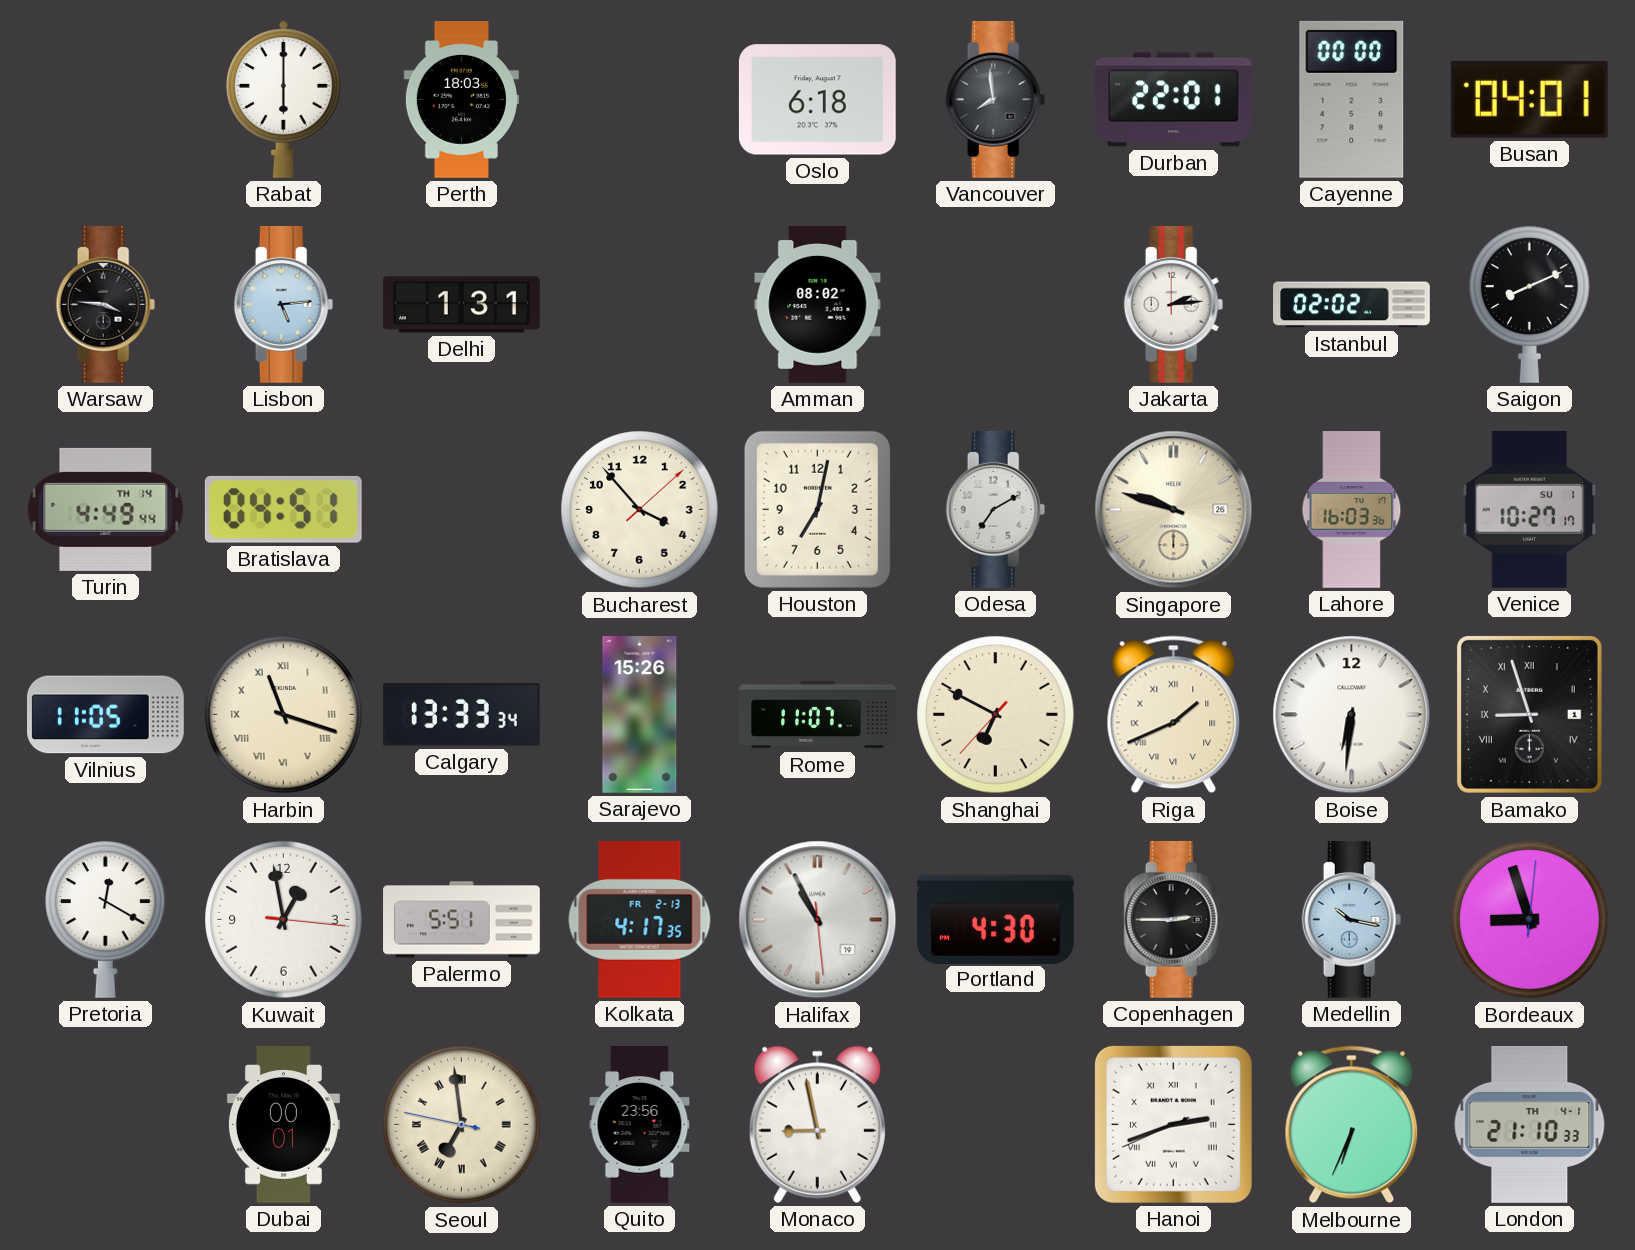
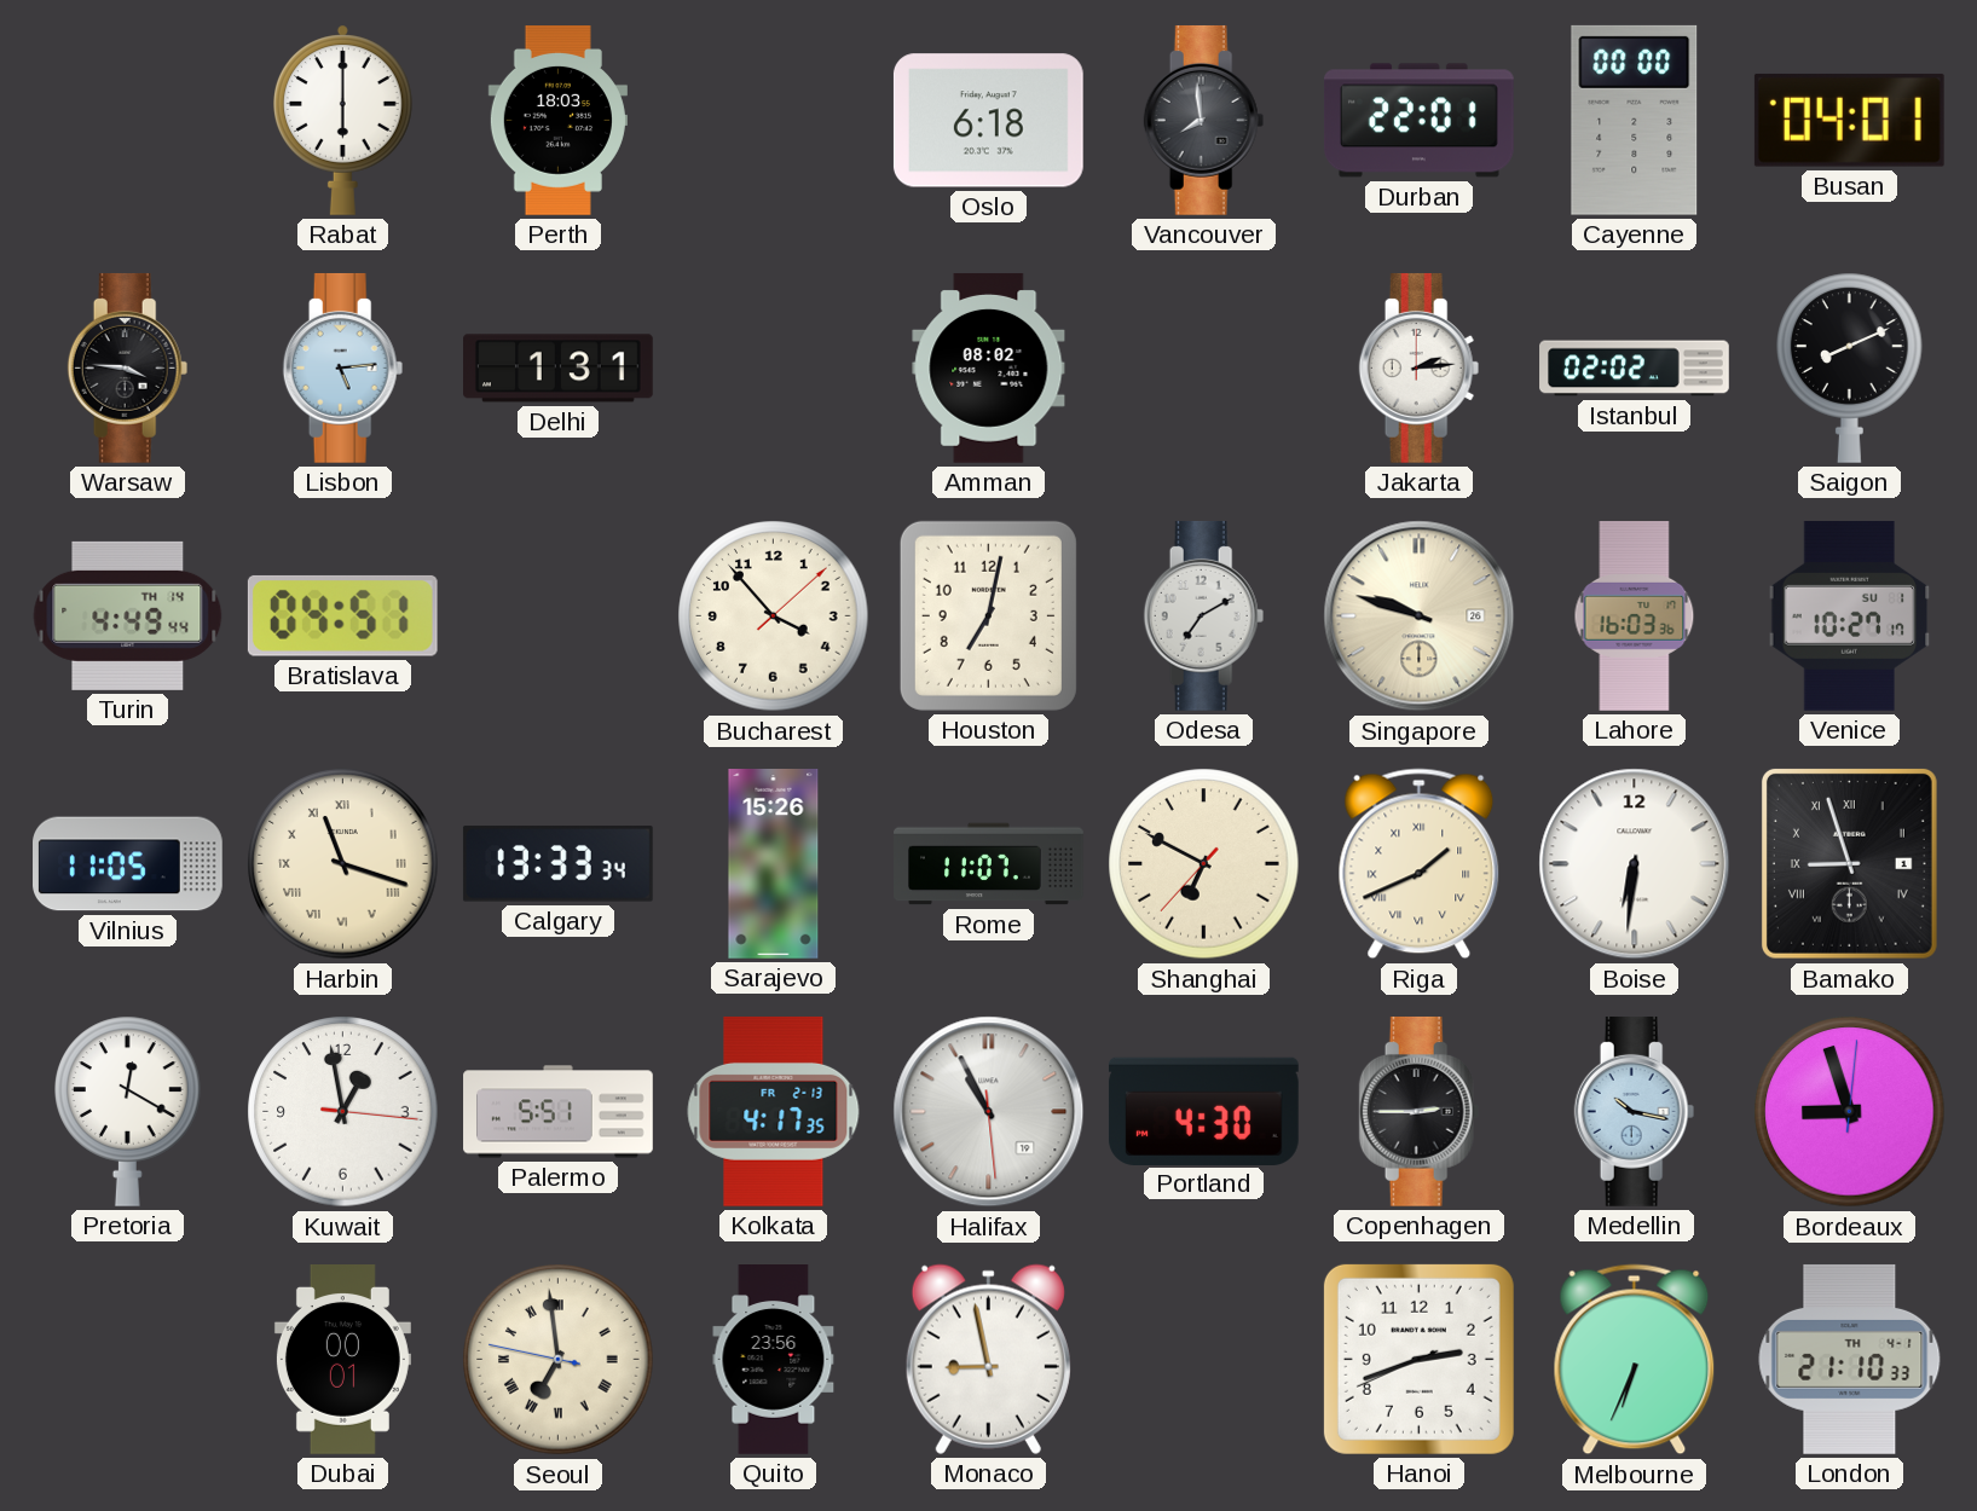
Hanoi numerals: Roman -> Arabic
